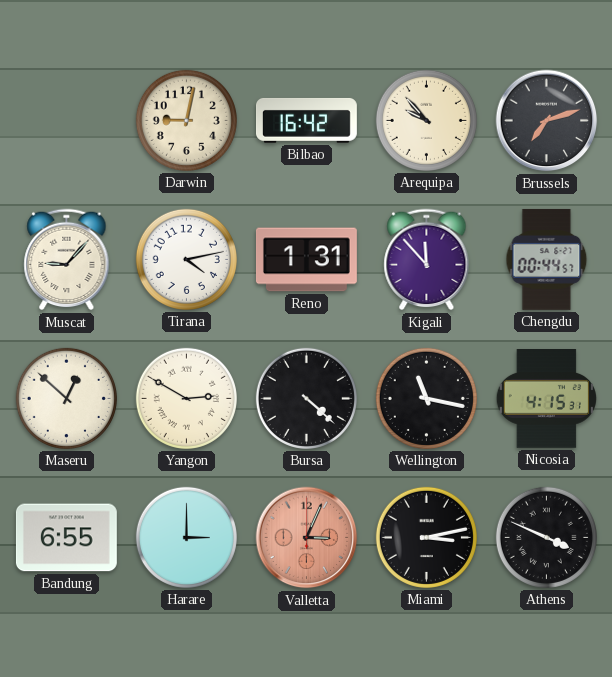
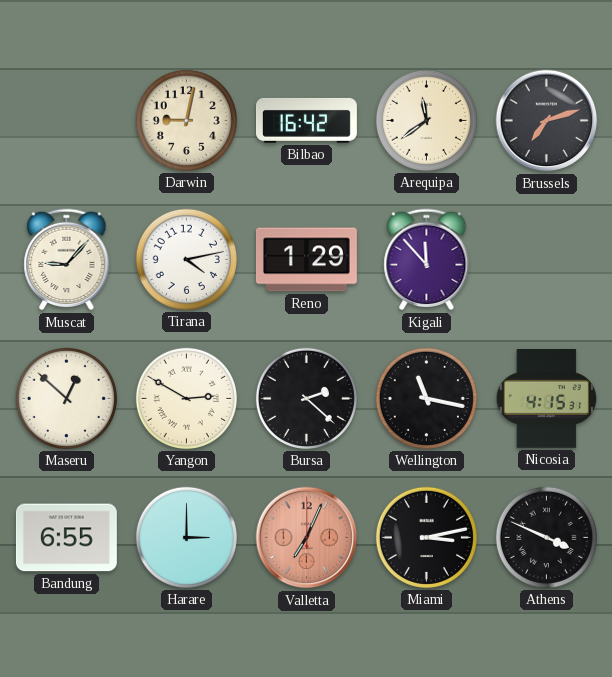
Arequipa: 9:53 -> 11:39
Reno: 1:31 -> 1:29
Chengdu: 00:44 -> none
Bursa: 4:22 -> 2:22
Valletta: 3:04 -> 7:04
